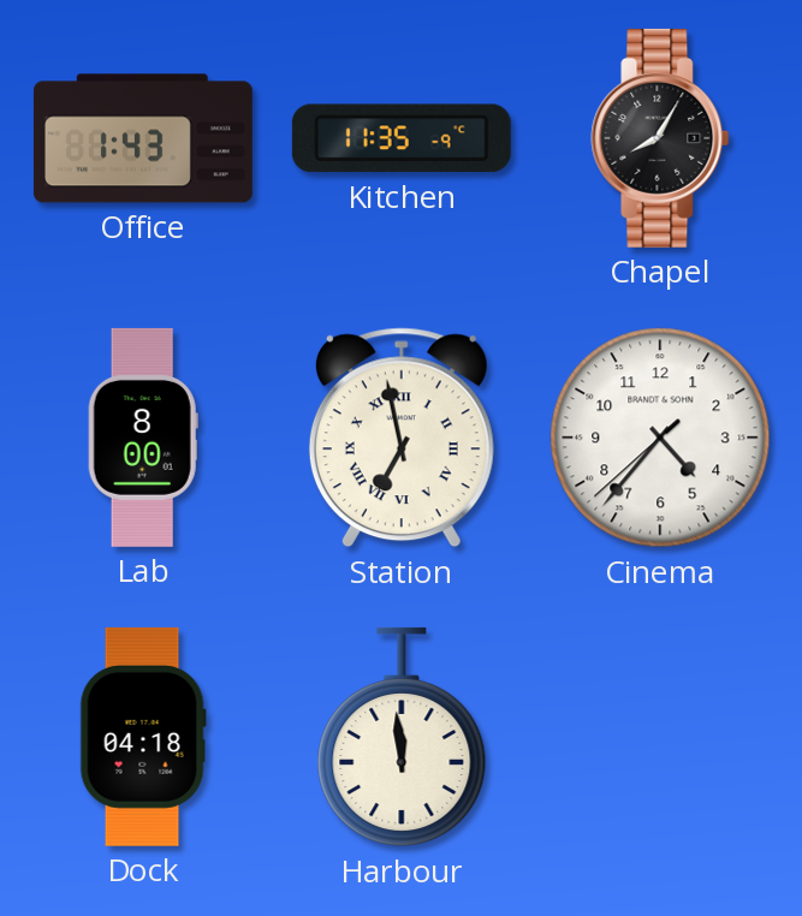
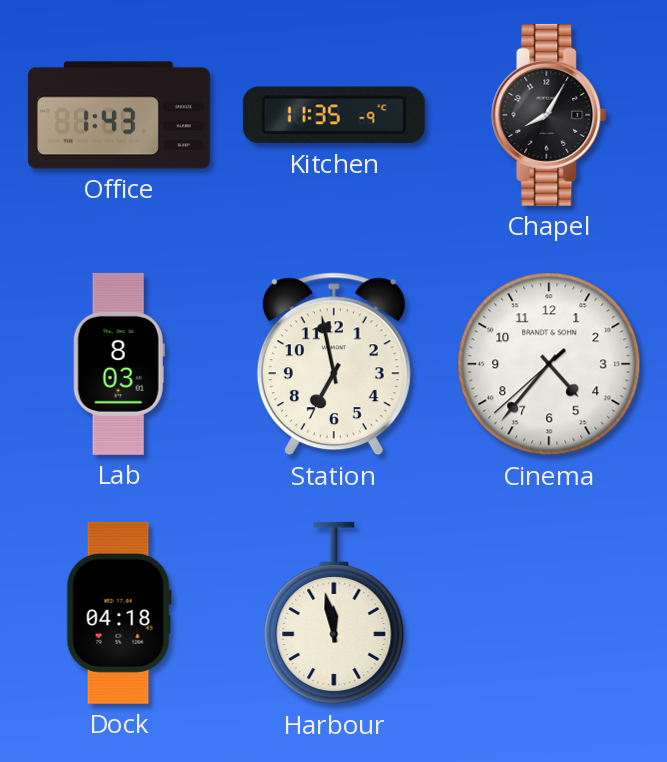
Lab: 8:00 -> 8:03
Station numerals: Roman -> Arabic
Harbour: 11:59 -> 11:58
